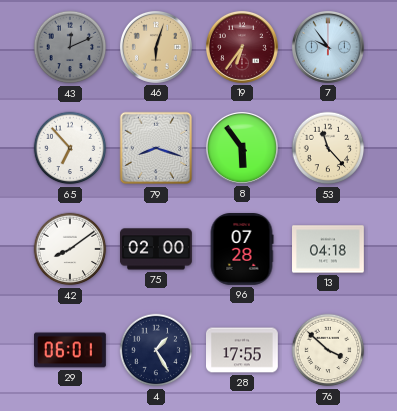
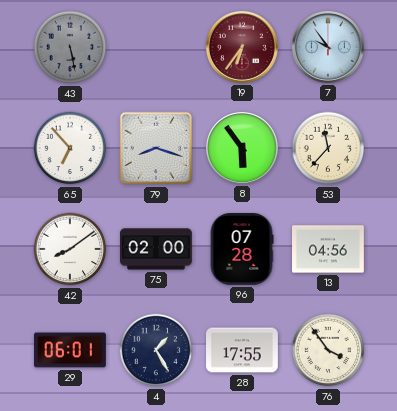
43: 12:11 -> 5:28
46: 6:03 -> none
53: 11:23 -> 11:37
13: 04:18 -> 04:56
76: 3:52 -> 3:54
